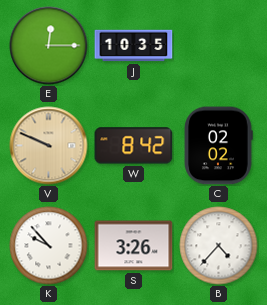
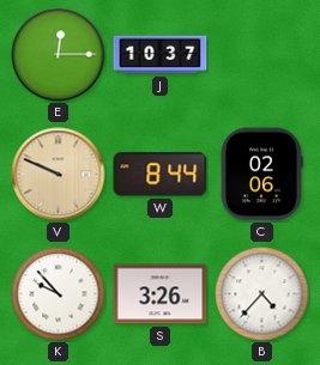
J: 10:35 -> 10:37
W: 8:42 -> 8:44
C: 02:02 -> 02:06
